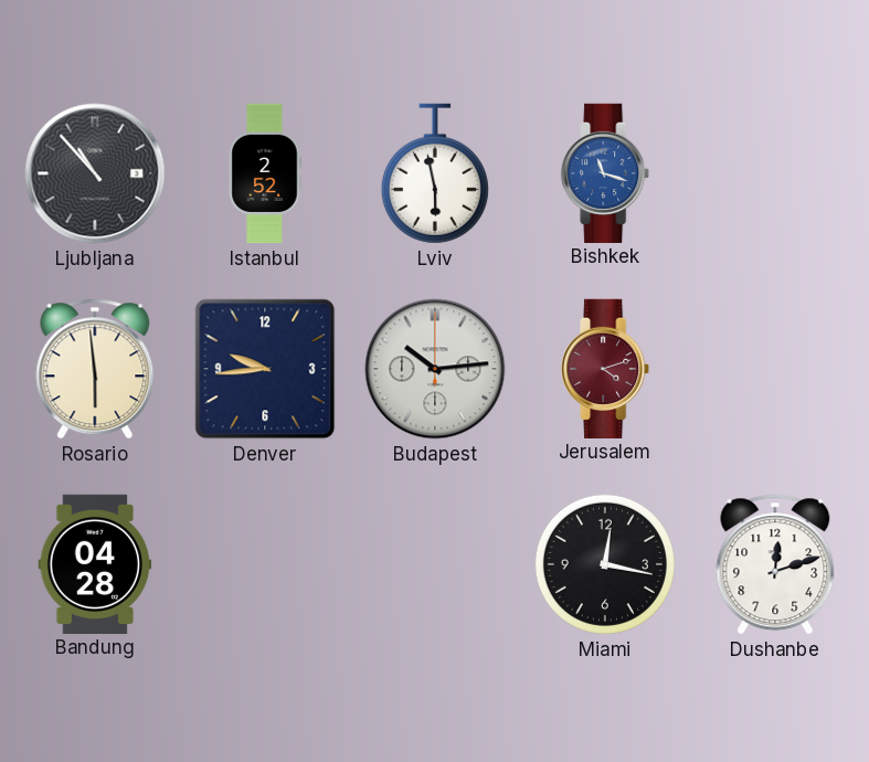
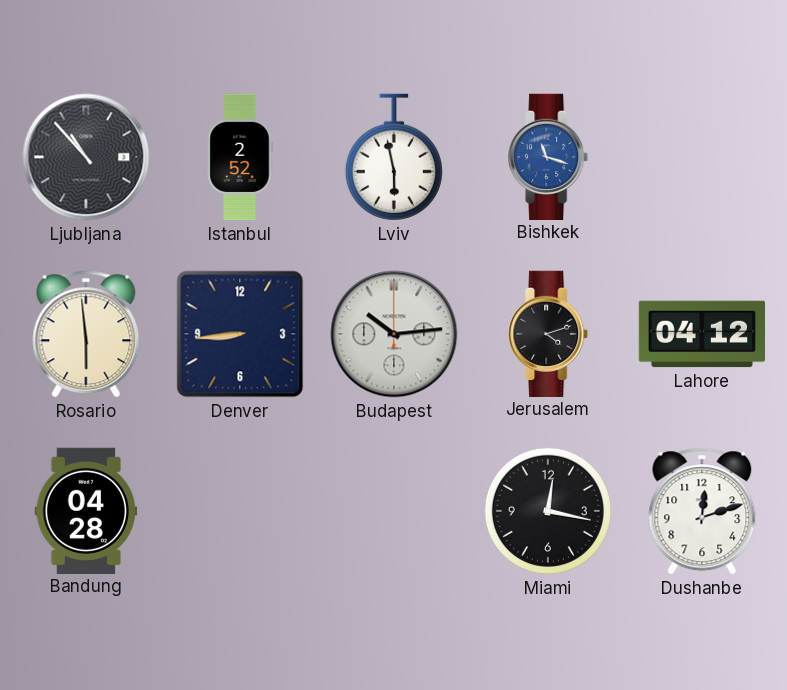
Denver: 9:44 -> 8:44
Jerusalem dial: burgundy -> black
Lahore: none -> 04:12
